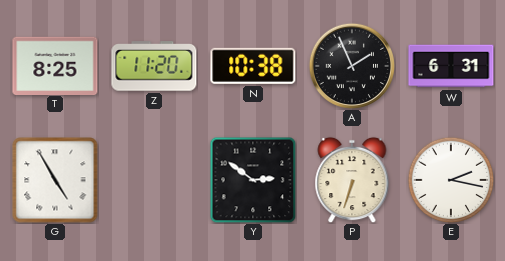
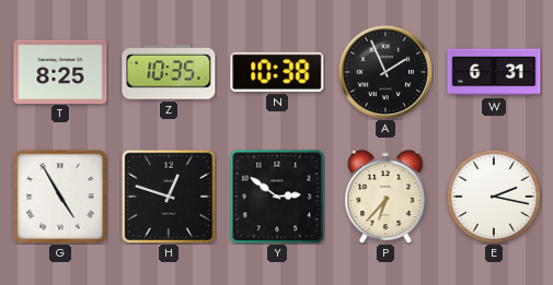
Z: 11:20 -> 10:35
H: none -> 12:48
P: 6:33 -> 6:37
